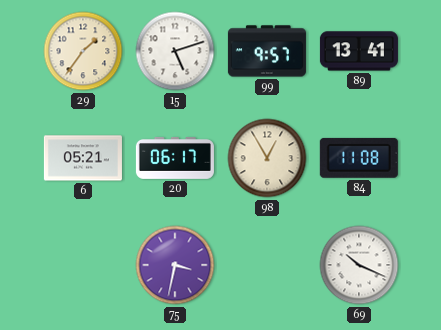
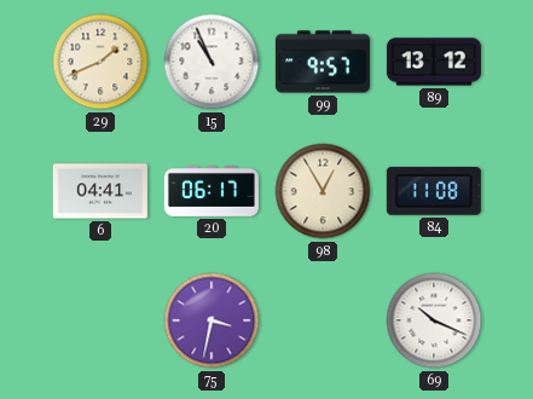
29: 1:36 -> 1:41
15: 5:12 -> 10:56
89: 13:41 -> 13:12
6: 05:21 -> 04:41
